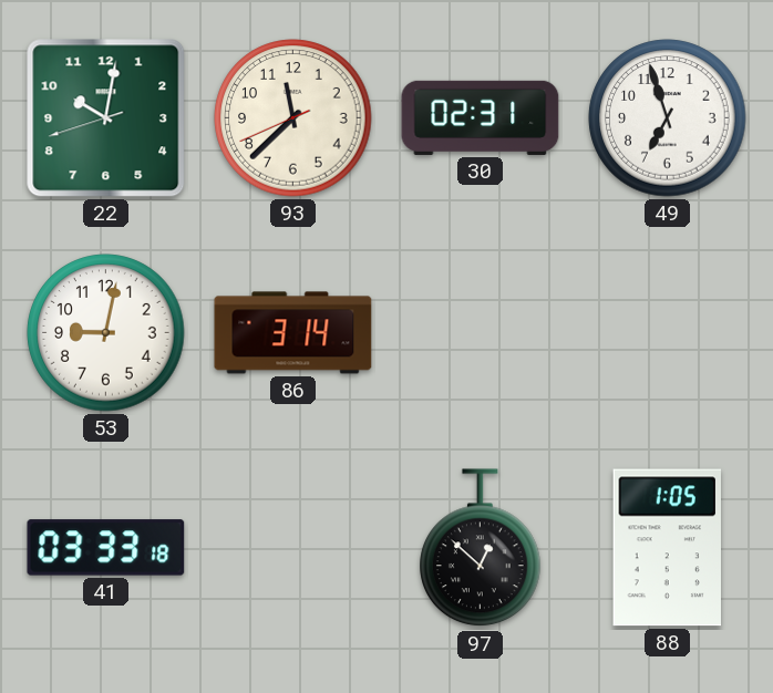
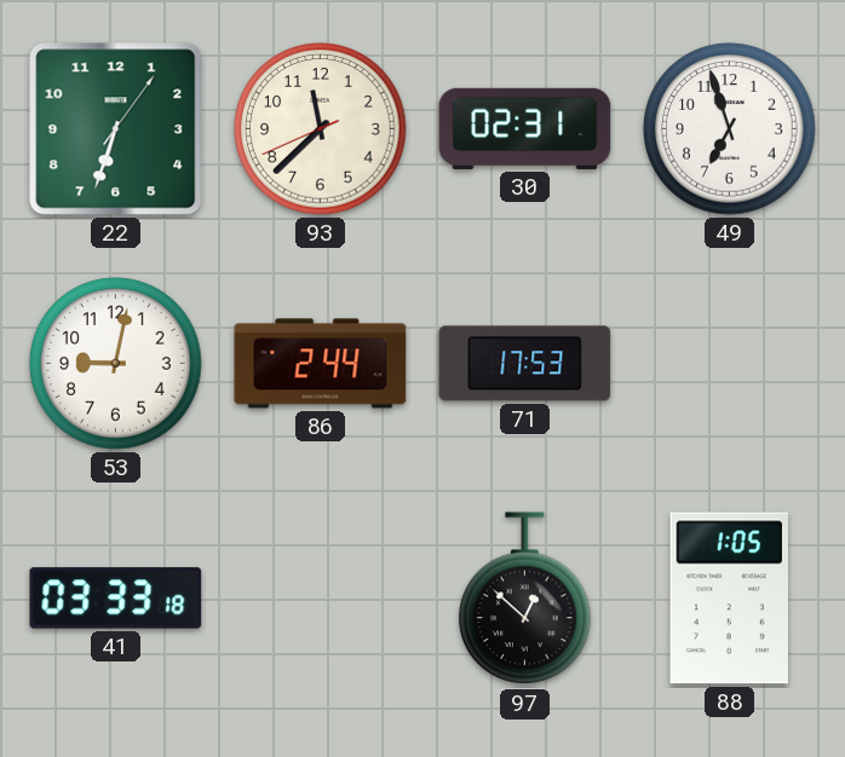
22: 10:01 -> 6:33
86: 3:14 -> 2:44
71: none -> 17:53
